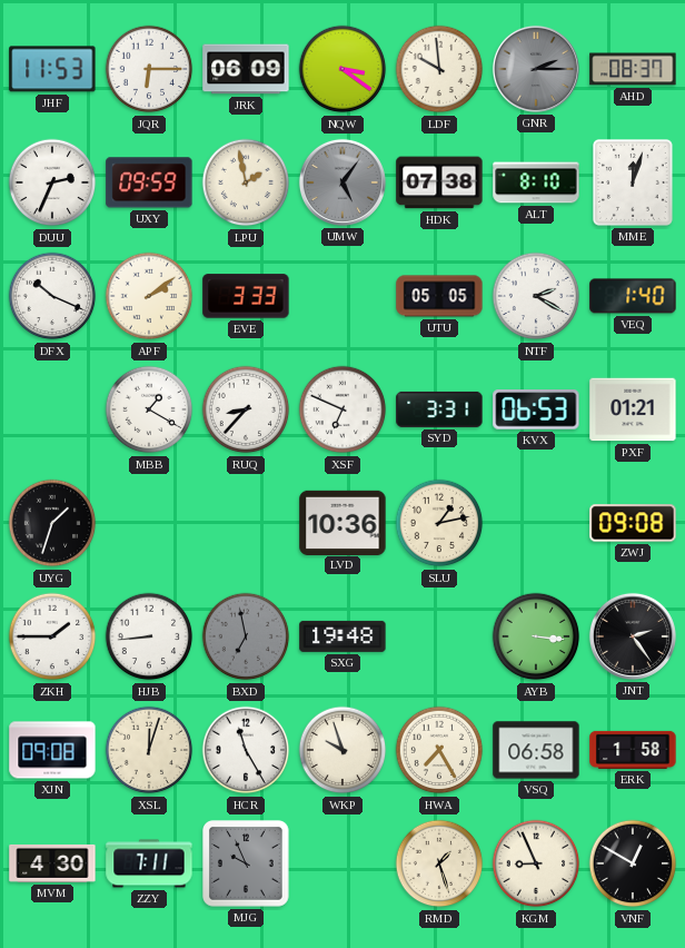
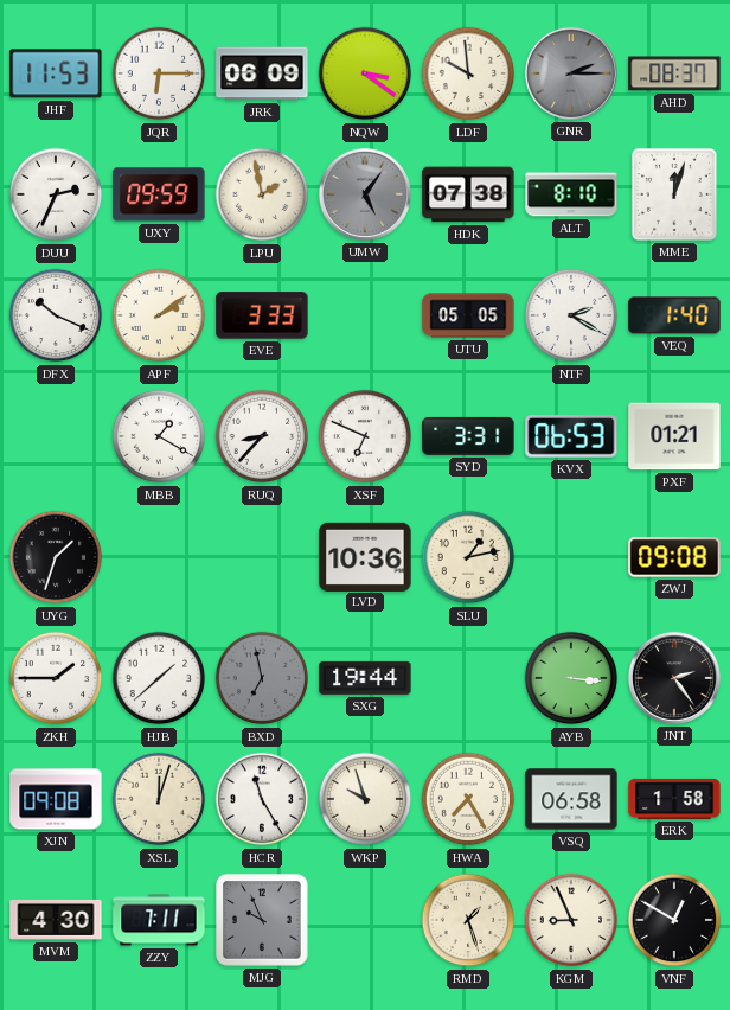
HJB: 8:44 -> 1:38
SXG: 19:48 -> 19:44
